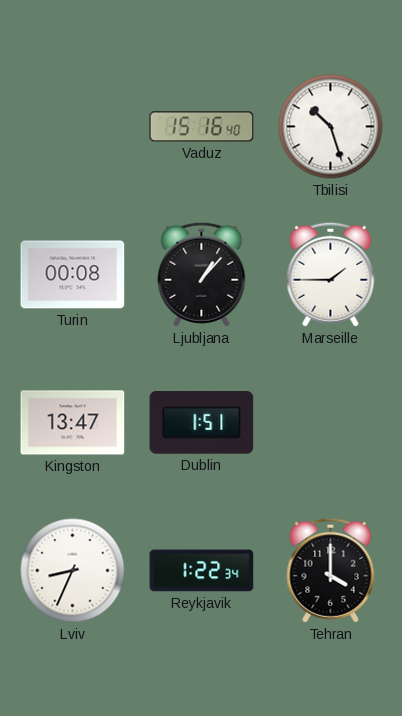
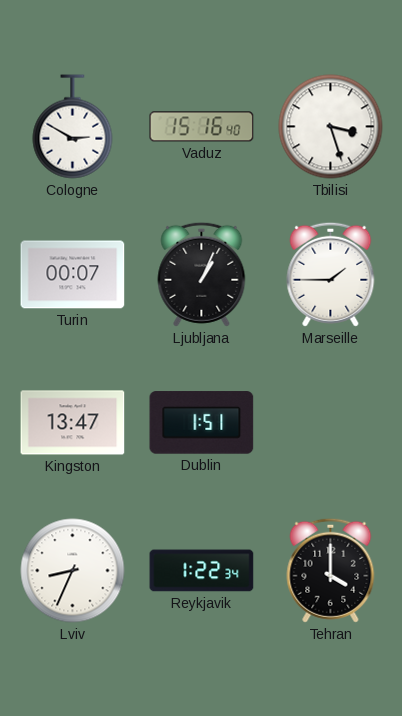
Cologne: none -> 2:50
Tbilisi: 10:27 -> 3:27
Turin: 00:08 -> 00:07
Ljubljana: 1:07 -> 1:04
